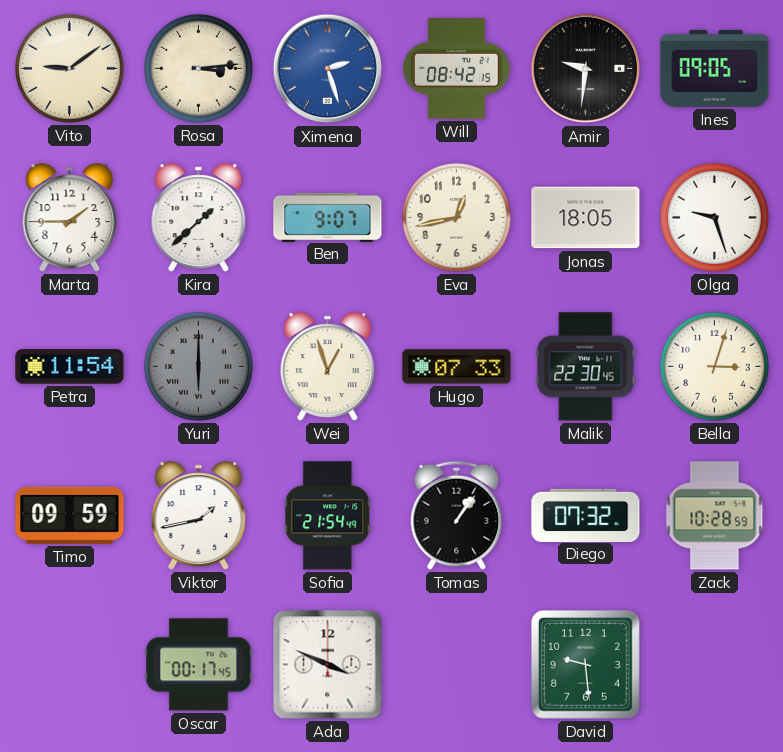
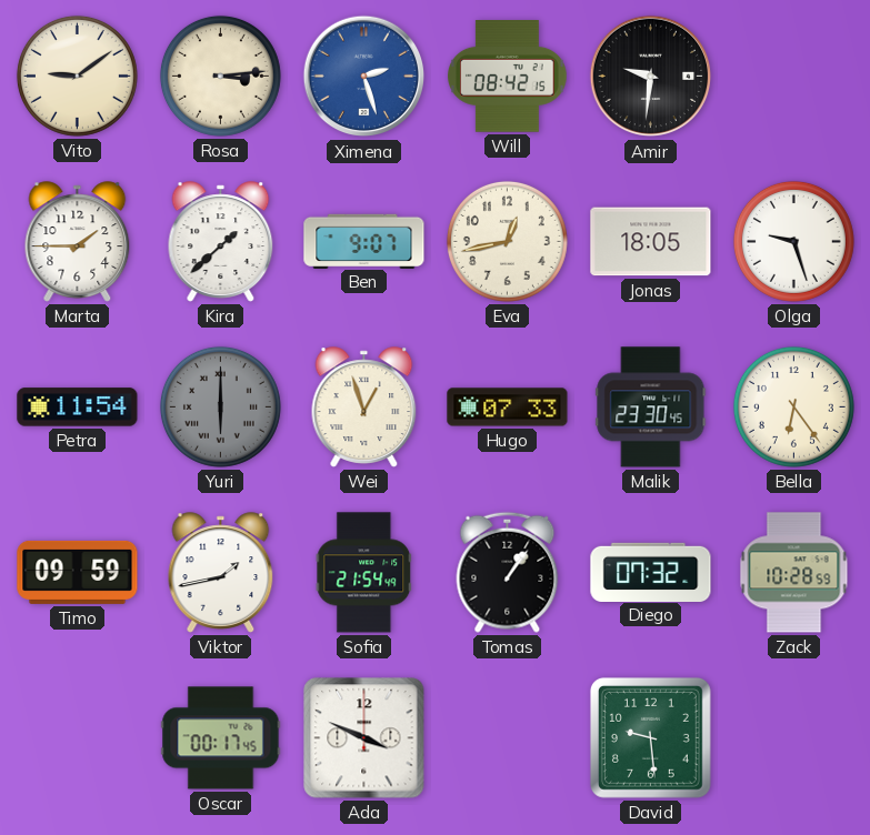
Ines: 09:05 -> none
Malik: 22:30 -> 23:30
Bella: 3:03 -> 6:24
